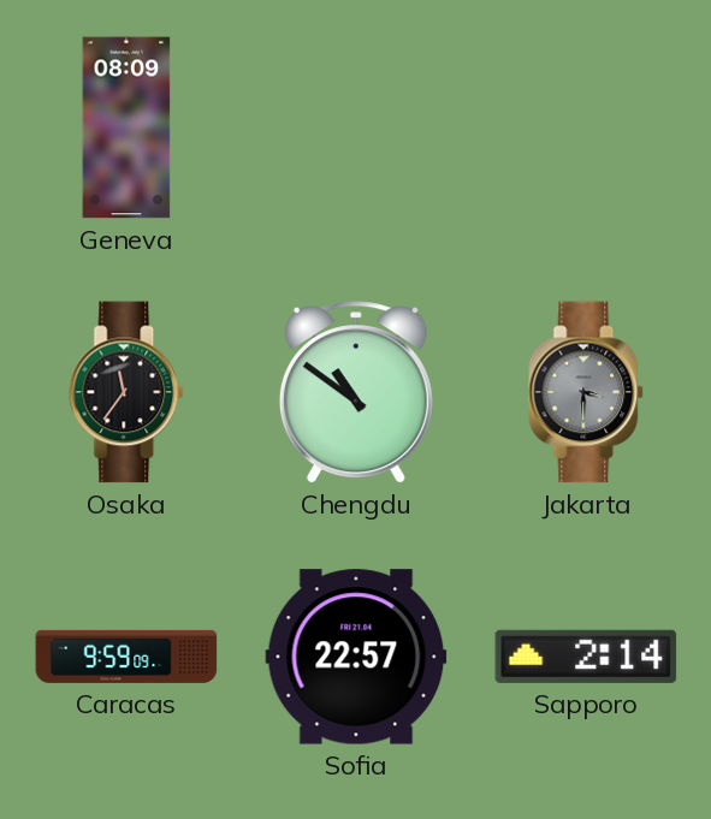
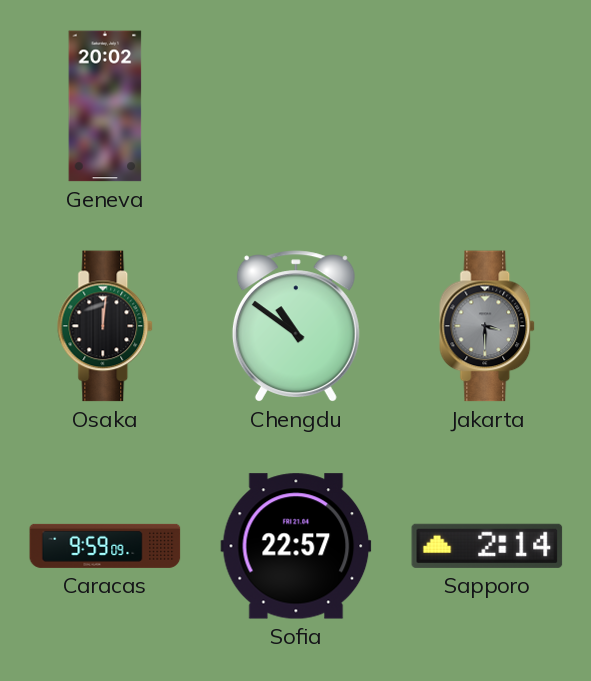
Geneva: 08:09 -> 20:02
Osaka: 11:36 -> 12:01
